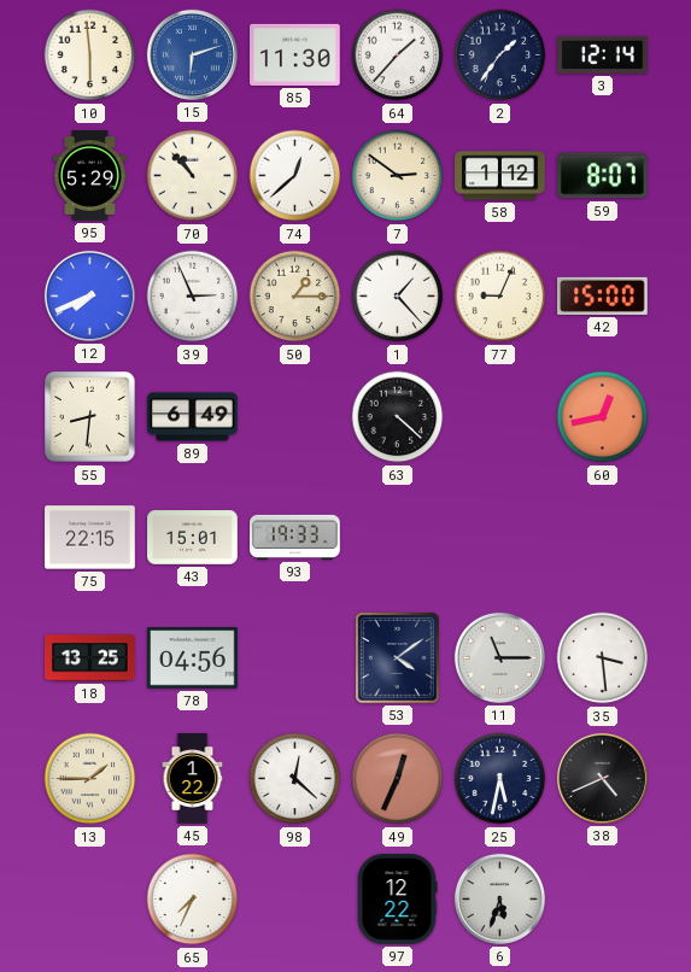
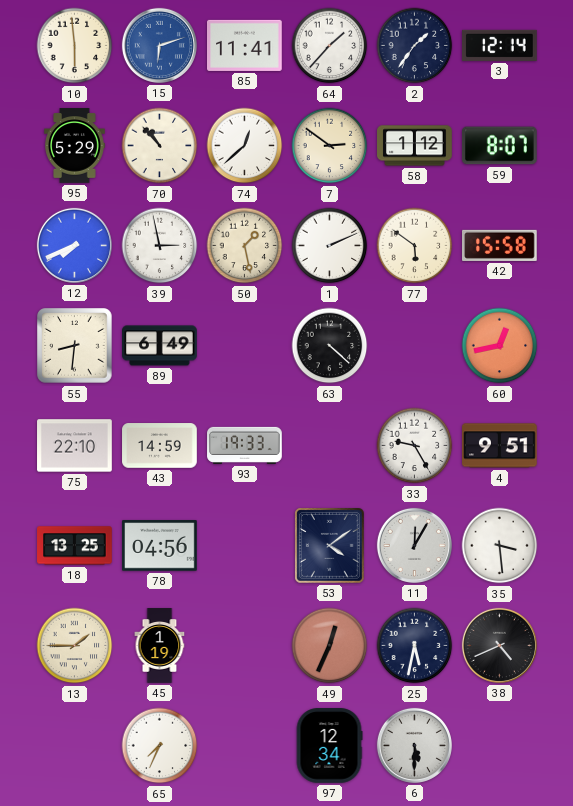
85: 11:30 -> 11:41
39: 2:56 -> 2:58
50: 1:15 -> 1:28
1: 1:23 -> 2:11
77: 9:04 -> 5:51
42: 15:00 -> 15:58
75: 22:15 -> 22:10
43: 15:01 -> 14:59
33: none -> 9:25
4: none -> 9:51
11: 11:15 -> 12:05
45: 1:22 -> 1:19
98: 12:22 -> none
97: 12:22 -> 12:34
6: 5:33 -> 5:30
